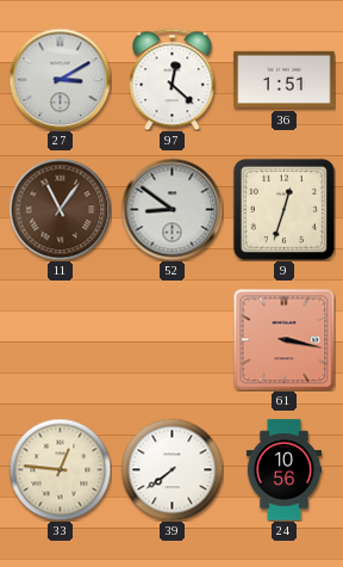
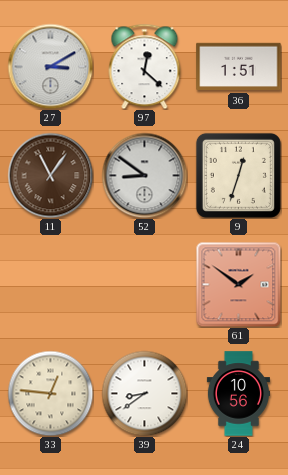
61: 3:17 -> 1:51
39: 7:39 -> 8:39
